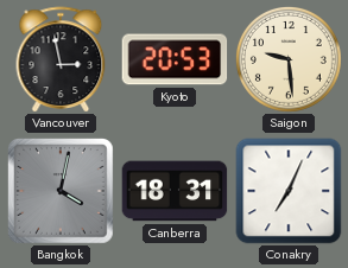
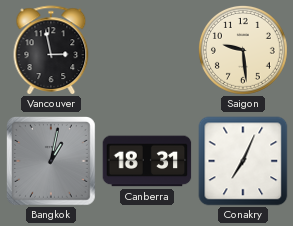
Kyoto: 20:53 -> none
Bangkok: 4:02 -> 1:02
